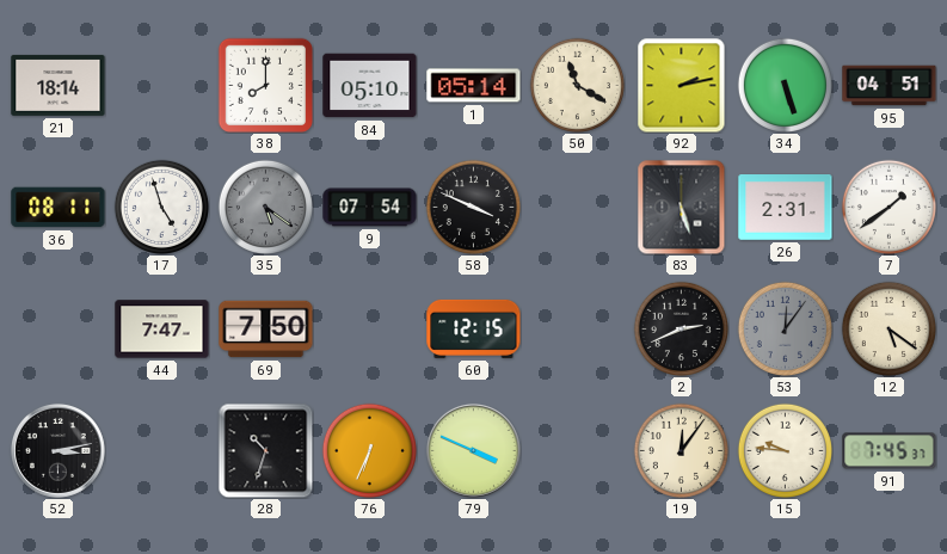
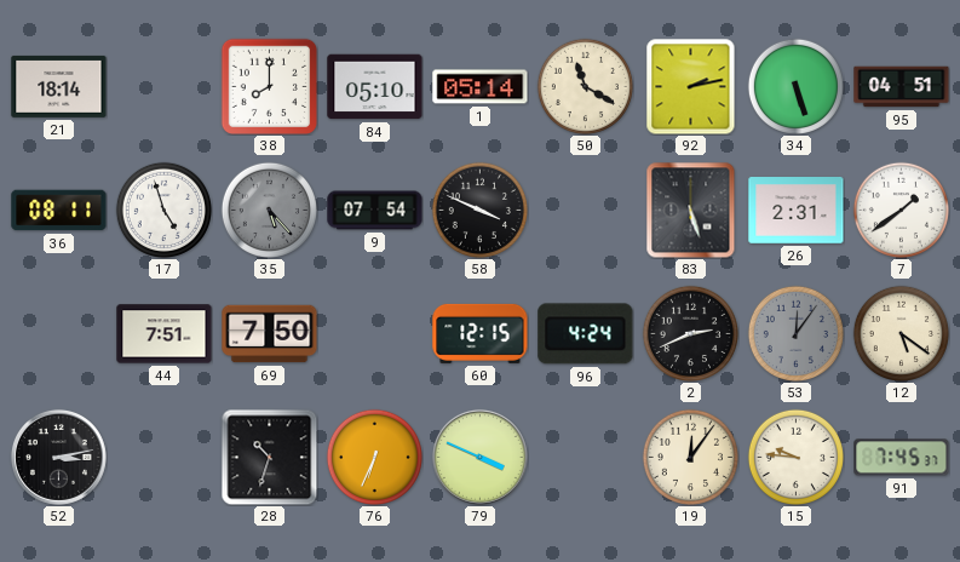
35: 5:21 -> 5:23
44: 7:47 -> 7:51
96: none -> 4:24
